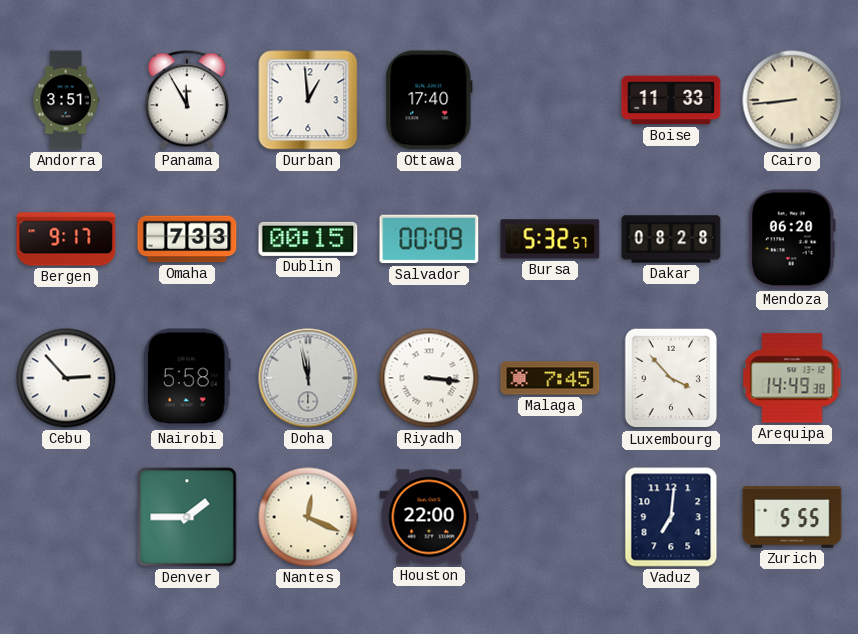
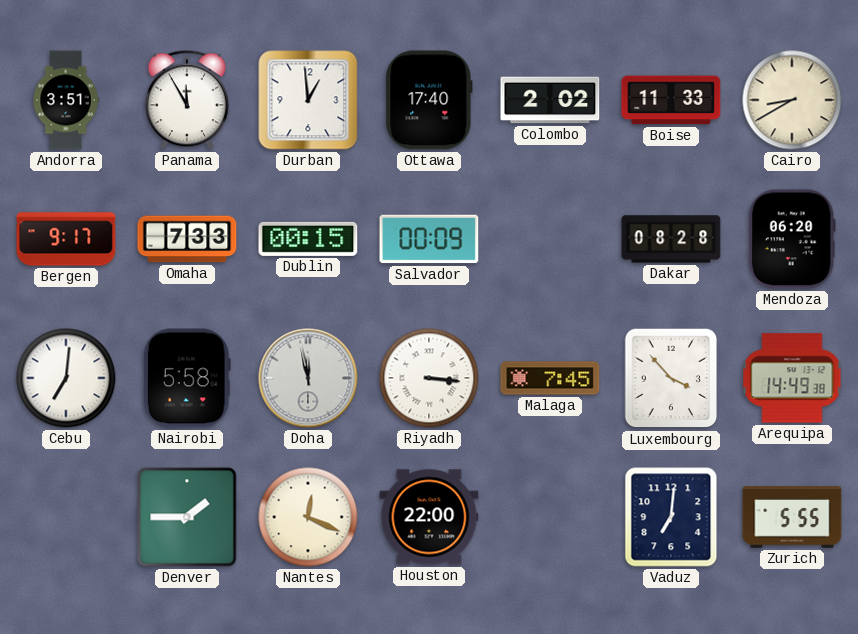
Colombo: none -> 2:02
Cairo: 8:44 -> 8:40
Bursa: 5:32 -> none
Cebu: 2:53 -> 7:01
